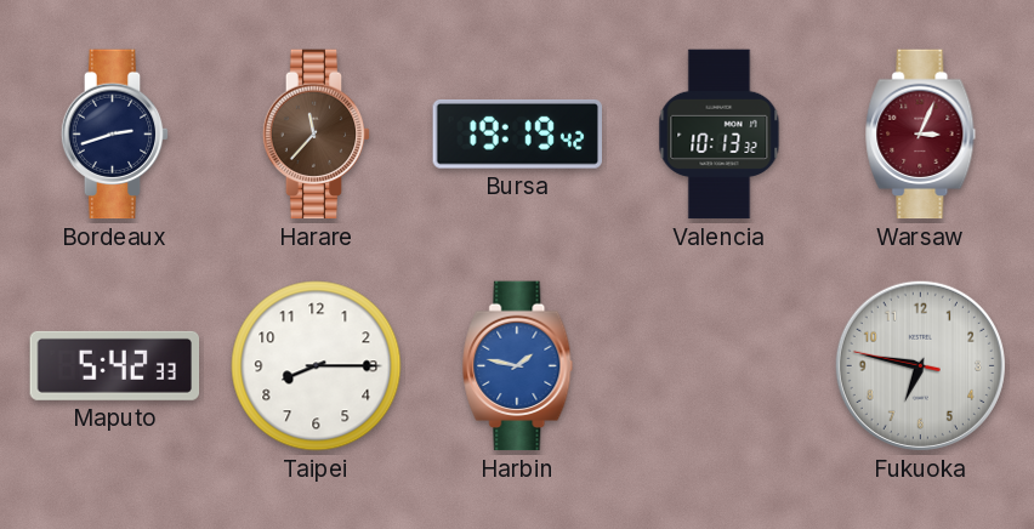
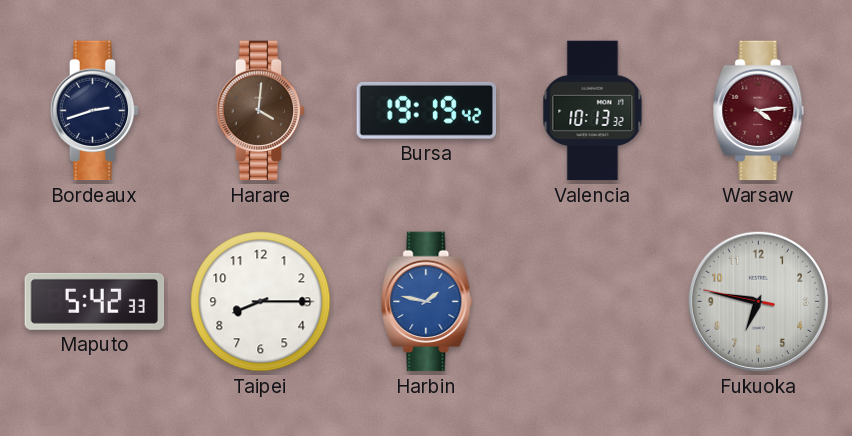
Harare: 11:37 -> 4:01
Warsaw: 3:04 -> 4:14
